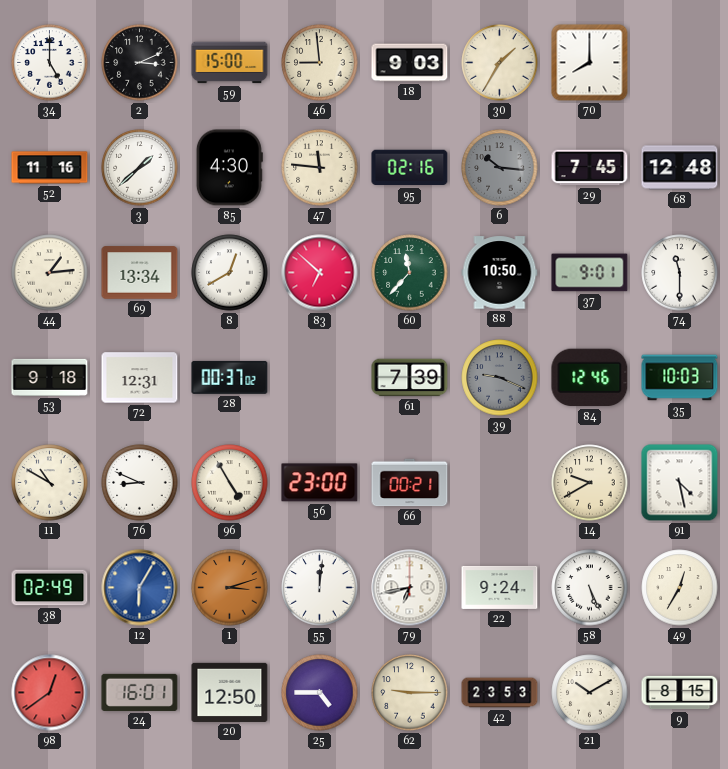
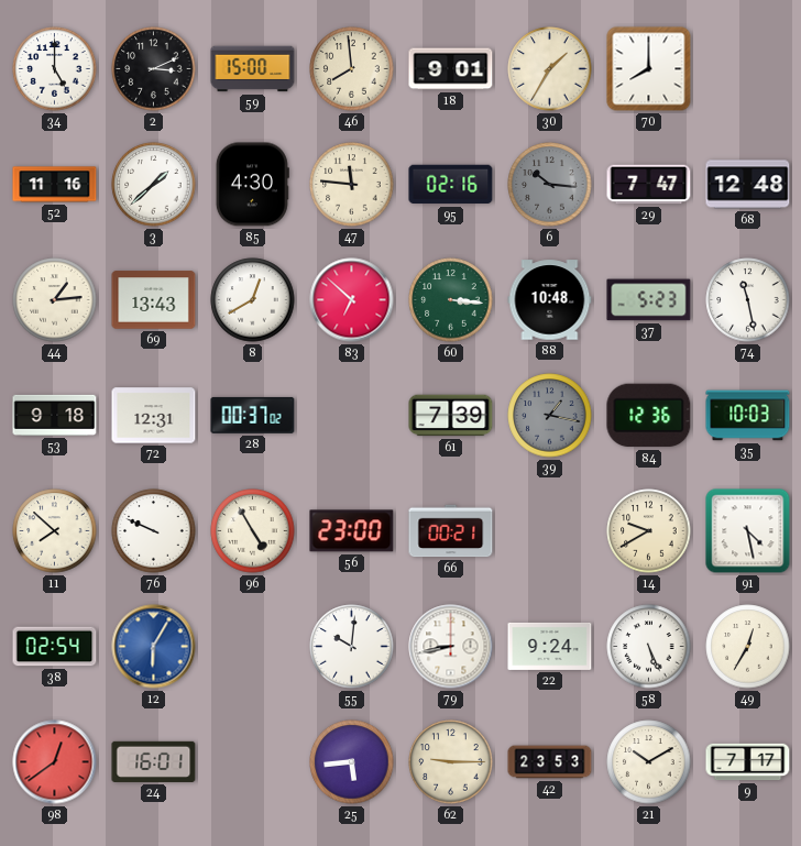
46: 8:59 -> 7:59
18: 9:03 -> 9:01
29: 7:45 -> 7:47
69: 13:34 -> 13:43
60: 11:37 -> 3:16
88: 10:50 -> 10:48
37: 9:01 -> 5:23
74: 11:30 -> 11:28
39: 9:19 -> 1:17
84: 12:46 -> 12:36
11: 10:50 -> 7:52
76: 8:49 -> 9:49
38: 02:49 -> 02:54
1: 3:12 -> none
55: 12:01 -> 10:01
79: 6:43 -> 8:43
20: 12:50 -> none
25: 4:45 -> 5:44
9: 8:15 -> 7:17
